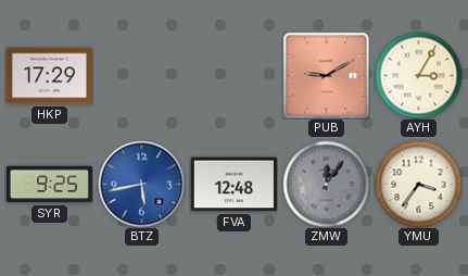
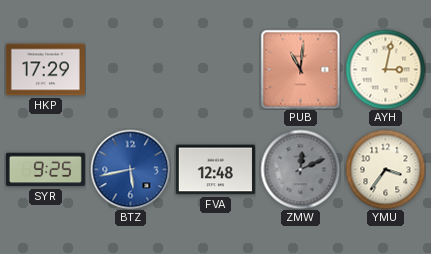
PUB: 9:10 -> 11:01
AYH: 3:05 -> 3:02
ZMW: 12:06 -> 12:11
